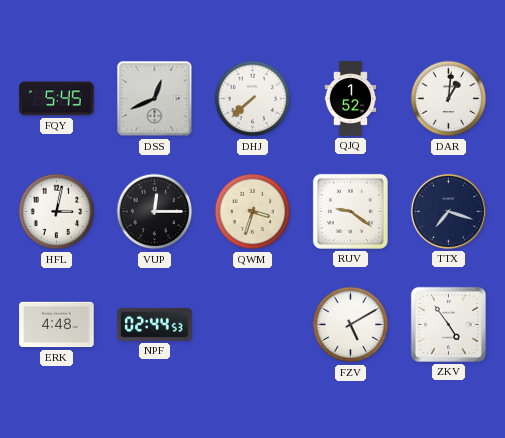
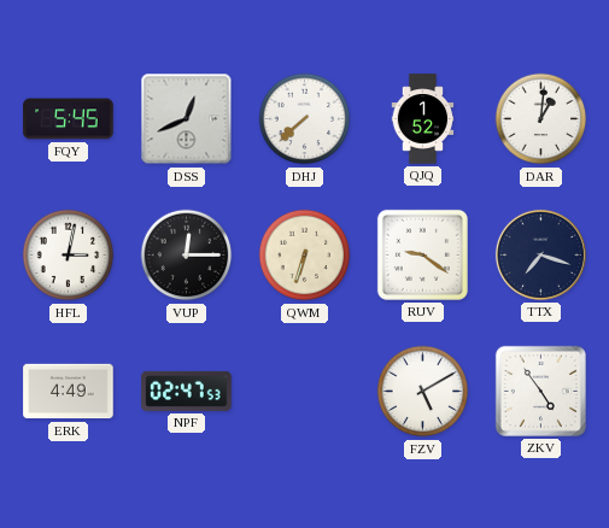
QWM: 3:33 -> 6:33
ERK: 4:48 -> 4:49
NPF: 02:44 -> 02:47
